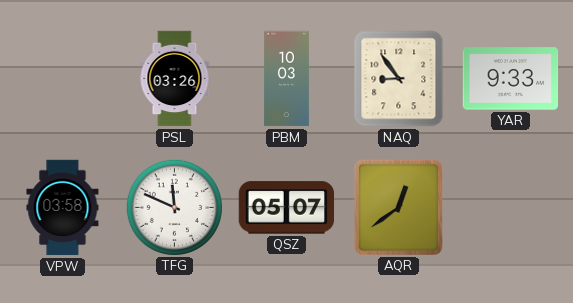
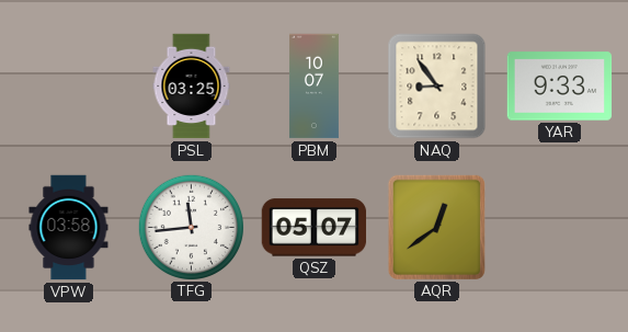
PSL: 03:26 -> 03:25
PBM: 10:03 -> 10:07
TFG: 11:49 -> 11:44
